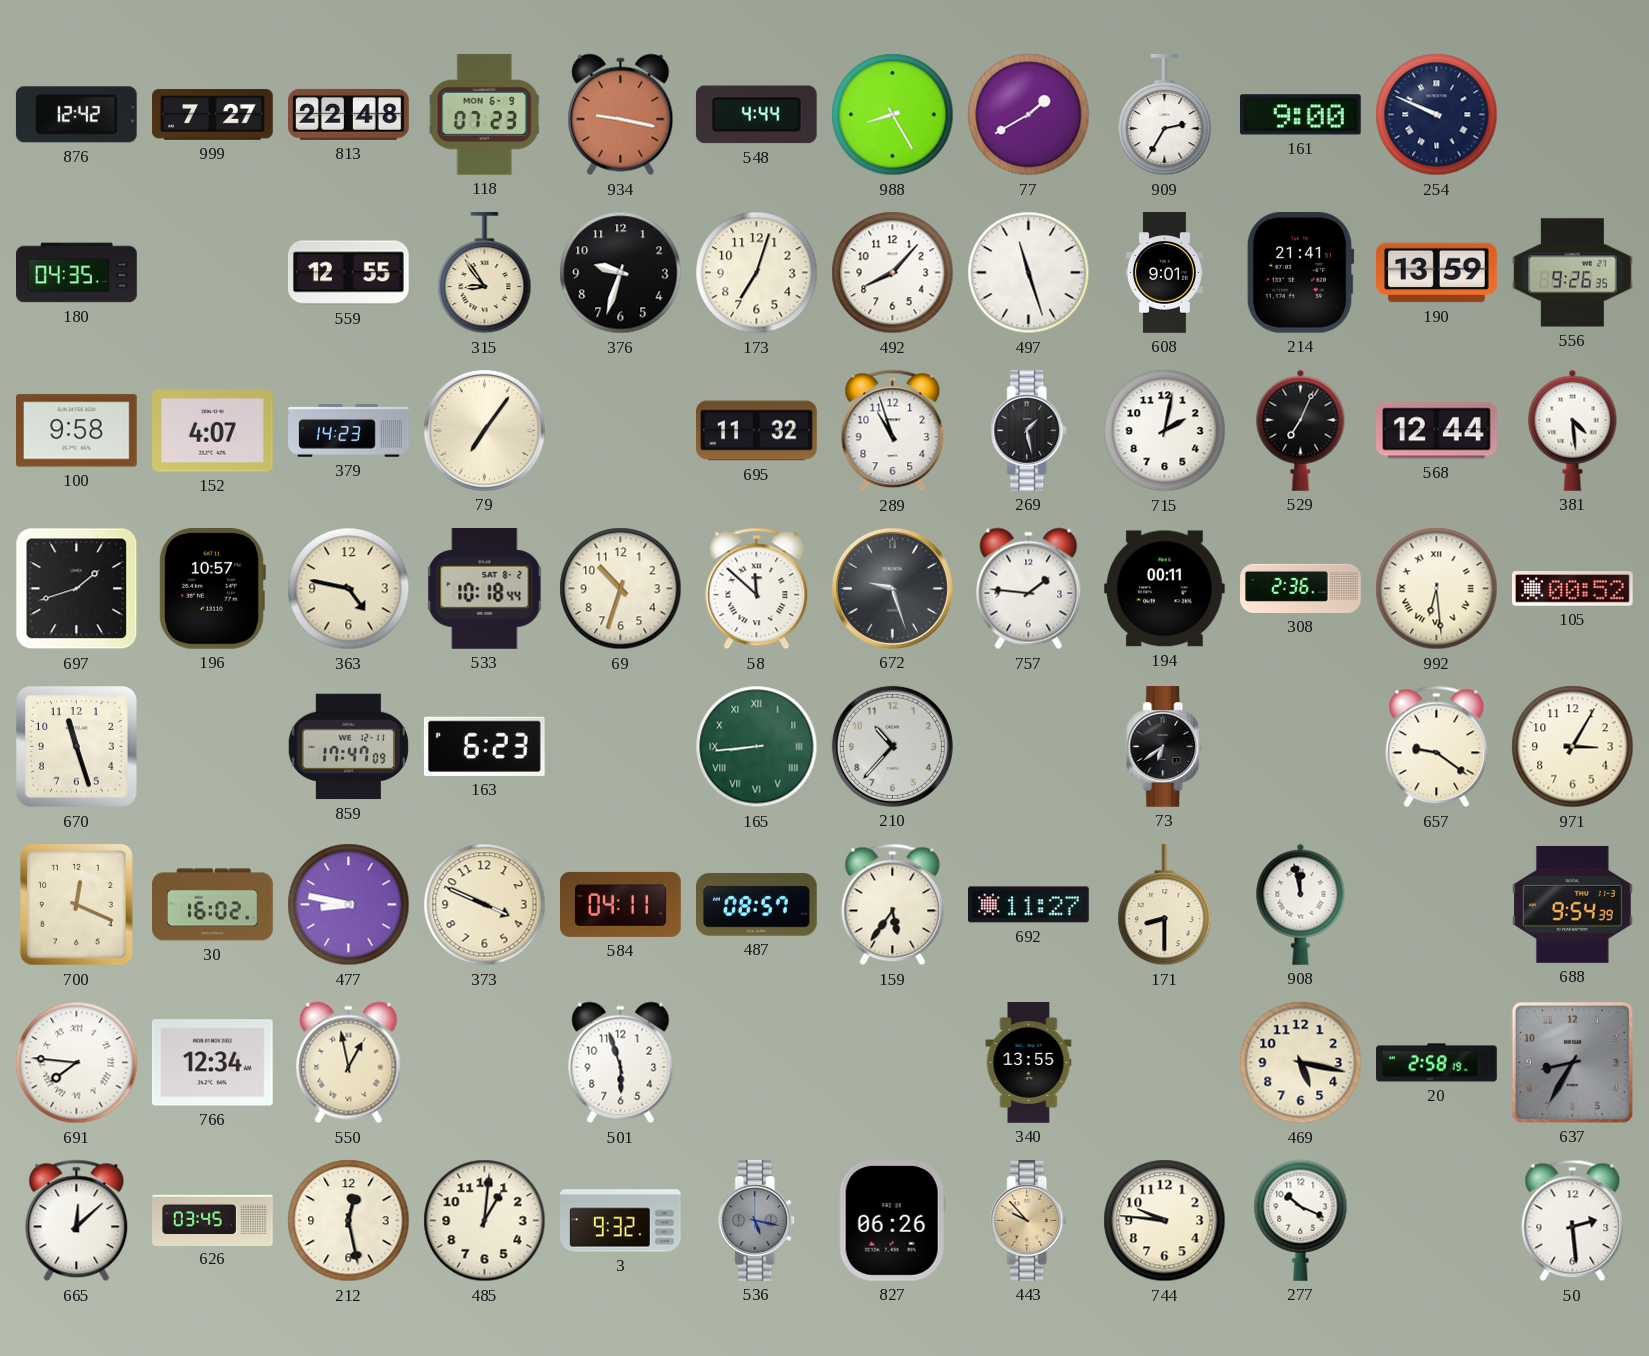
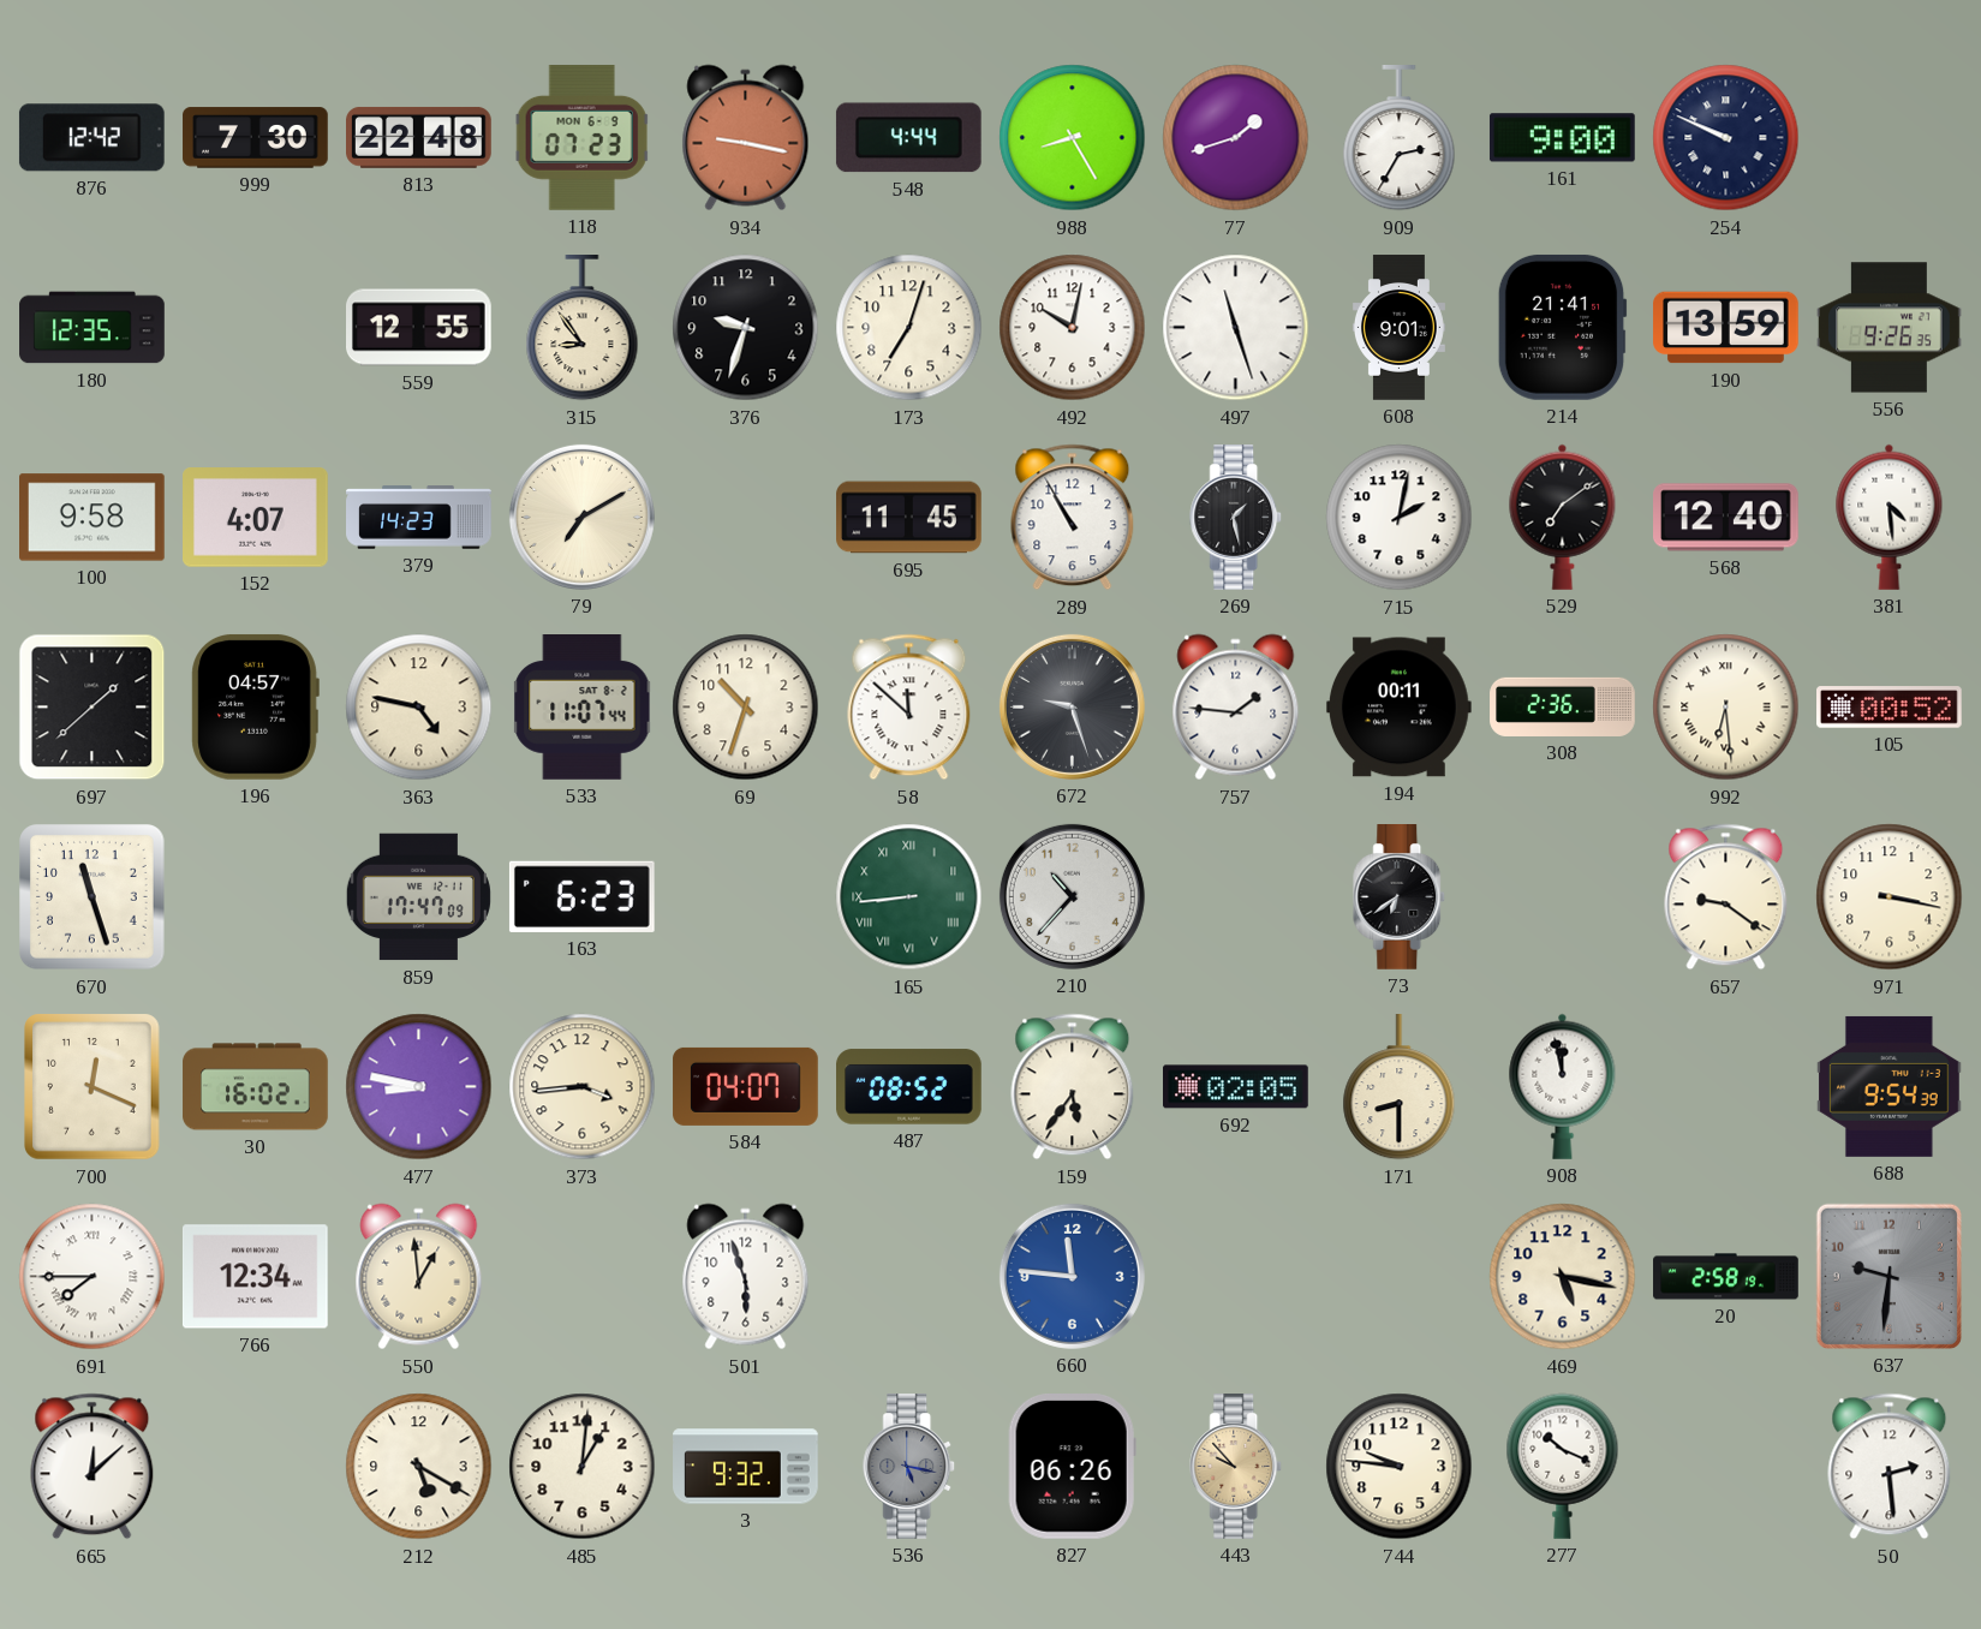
999: 7:27 -> 7:30
77: 1:40 -> 1:42
180: 04:35 -> 12:35
492: 8:07 -> 10:02
79: 7:06 -> 7:10
695: 11:32 -> 11:45
289: 10:57 -> 10:55
529: 7:04 -> 7:09
568: 12:44 -> 12:40
697: 1:42 -> 1:38
196: 10:57 -> 04:57
533: 10:18 -> 11:07
971: 3:05 -> 3:17
373: 3:49 -> 3:44
584: 04:11 -> 04:07
487: 08:57 -> 08:52
692: 11:27 -> 02:05
691: 7:46 -> 7:45
550: 12:58 -> 12:59
660: none -> 11:46
340: 13:55 -> none
637: 8:35 -> 9:31
626: 03:45 -> none
212: 12:28 -> 5:20
